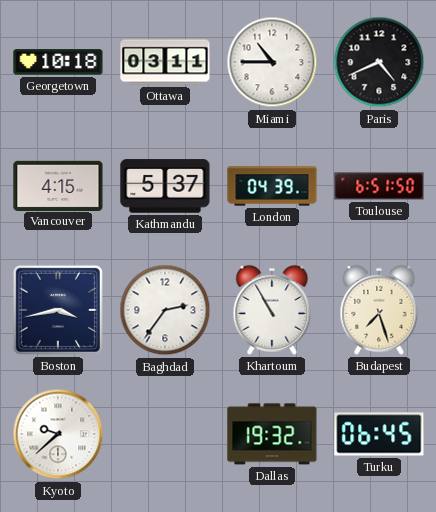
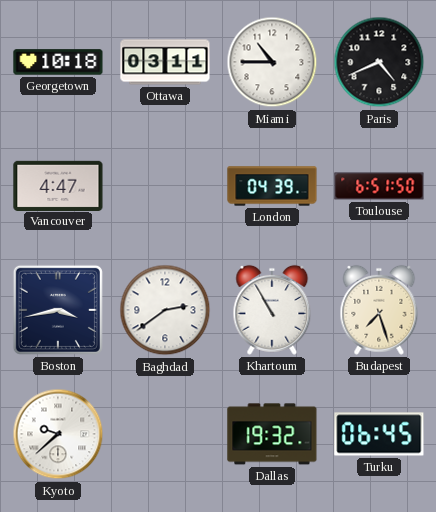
Vancouver: 4:15 -> 4:47
Kathmandu: 5:37 -> none
Baghdad: 2:36 -> 2:39
